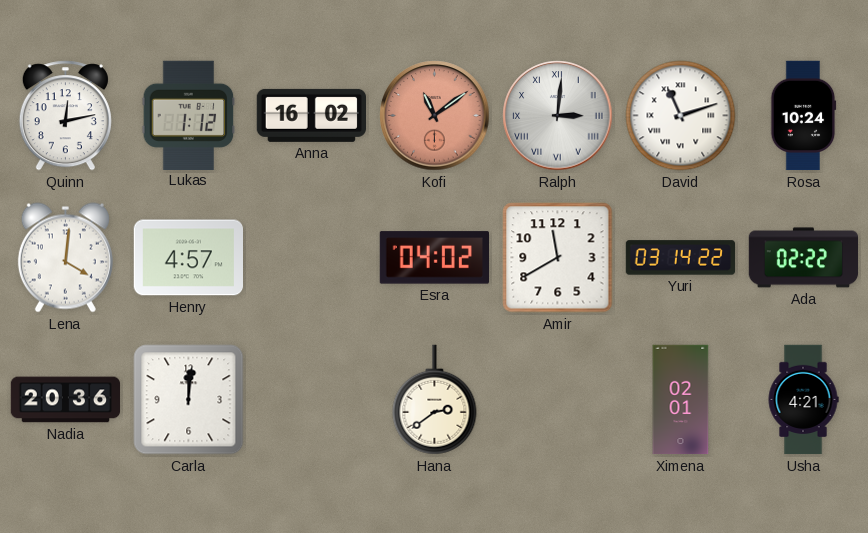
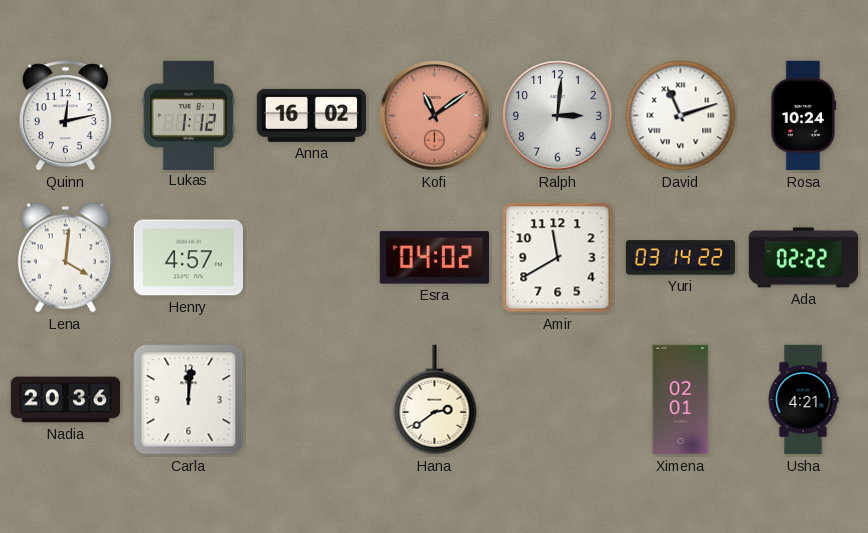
Ralph numerals: Roman -> Arabic
